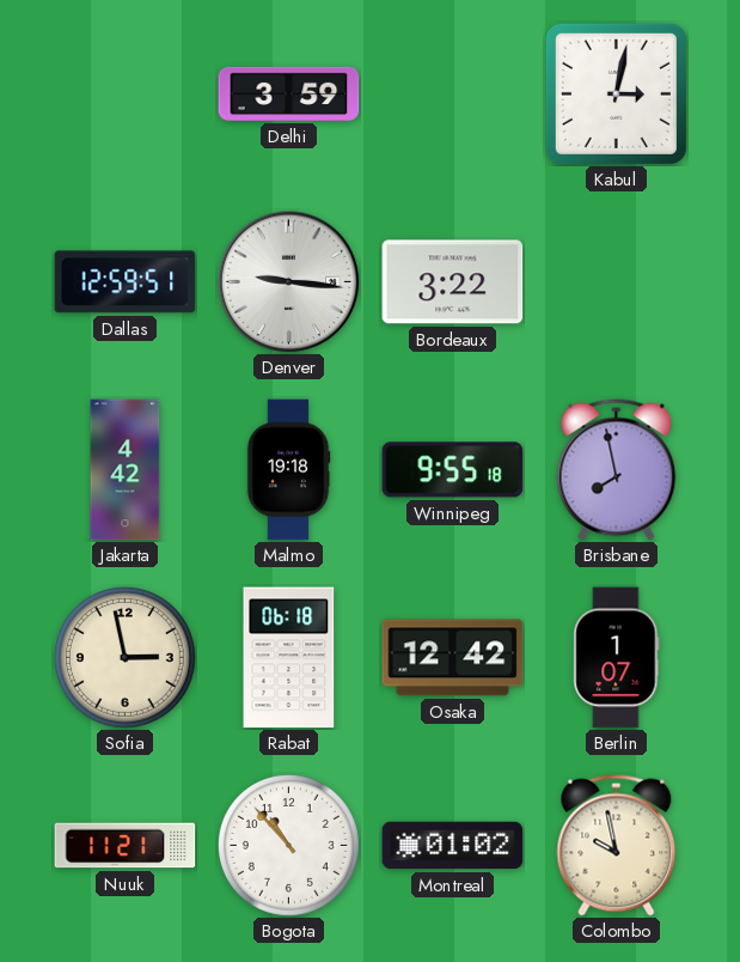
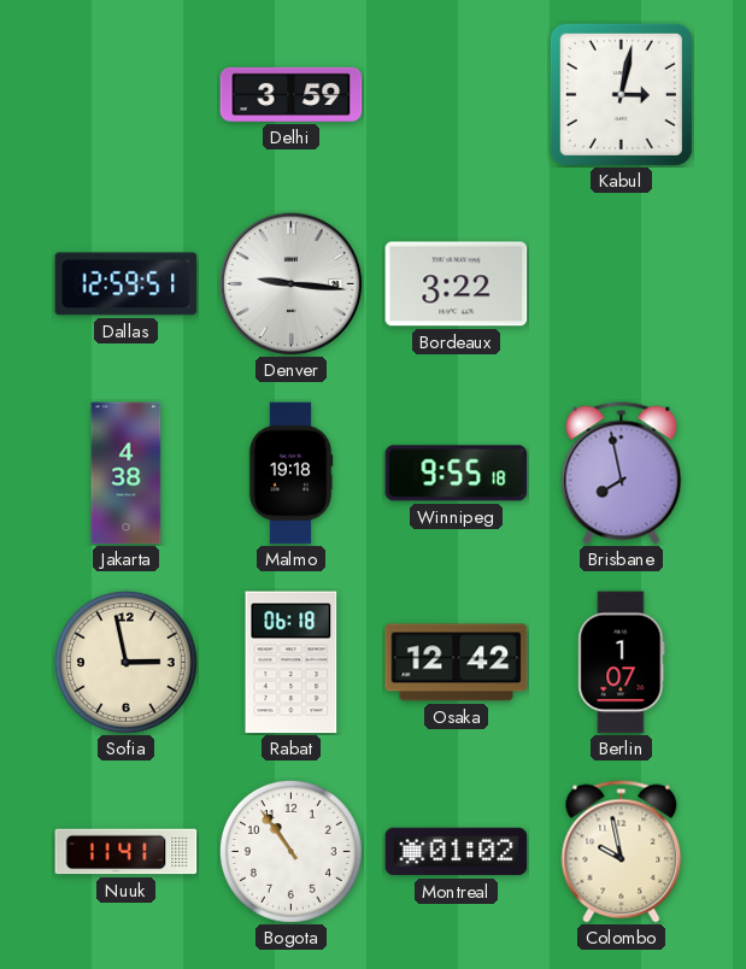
Jakarta: 4:42 -> 4:38
Nuuk: 11:21 -> 11:41
Bogota: 10:53 -> 10:54
